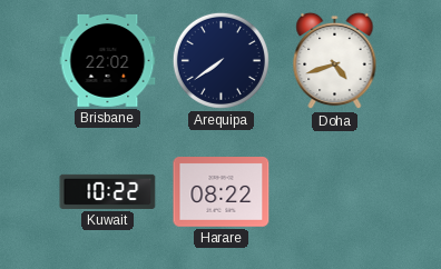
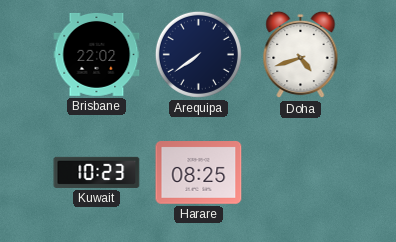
Kuwait: 10:22 -> 10:23
Harare: 08:22 -> 08:25
